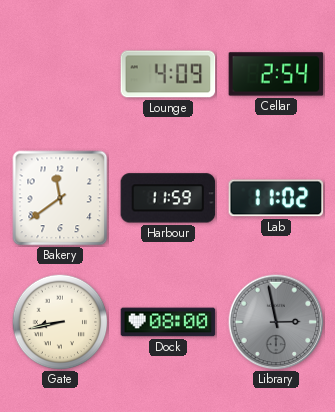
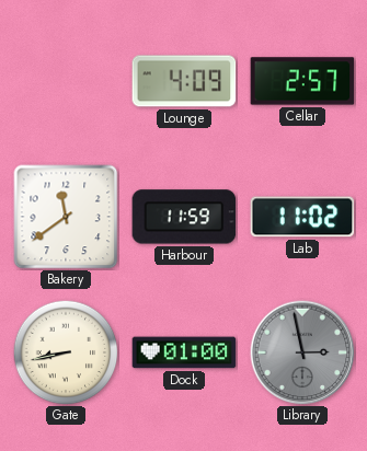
Cellar: 2:54 -> 2:57
Dock: 08:00 -> 01:00
